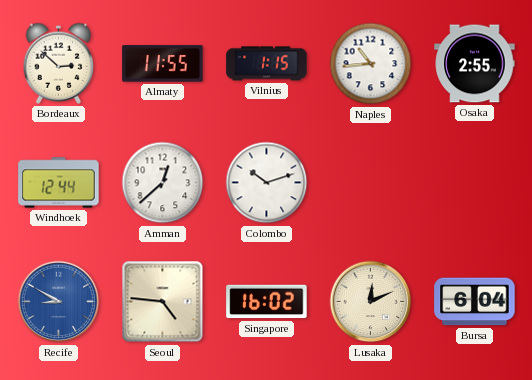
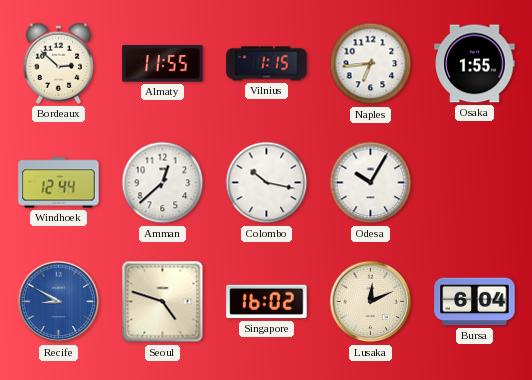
Naples: 10:44 -> 6:44
Osaka: 2:55 -> 1:55
Colombo: 10:12 -> 10:17
Odesa: none -> 10:05
Seoul: 4:46 -> 4:48
